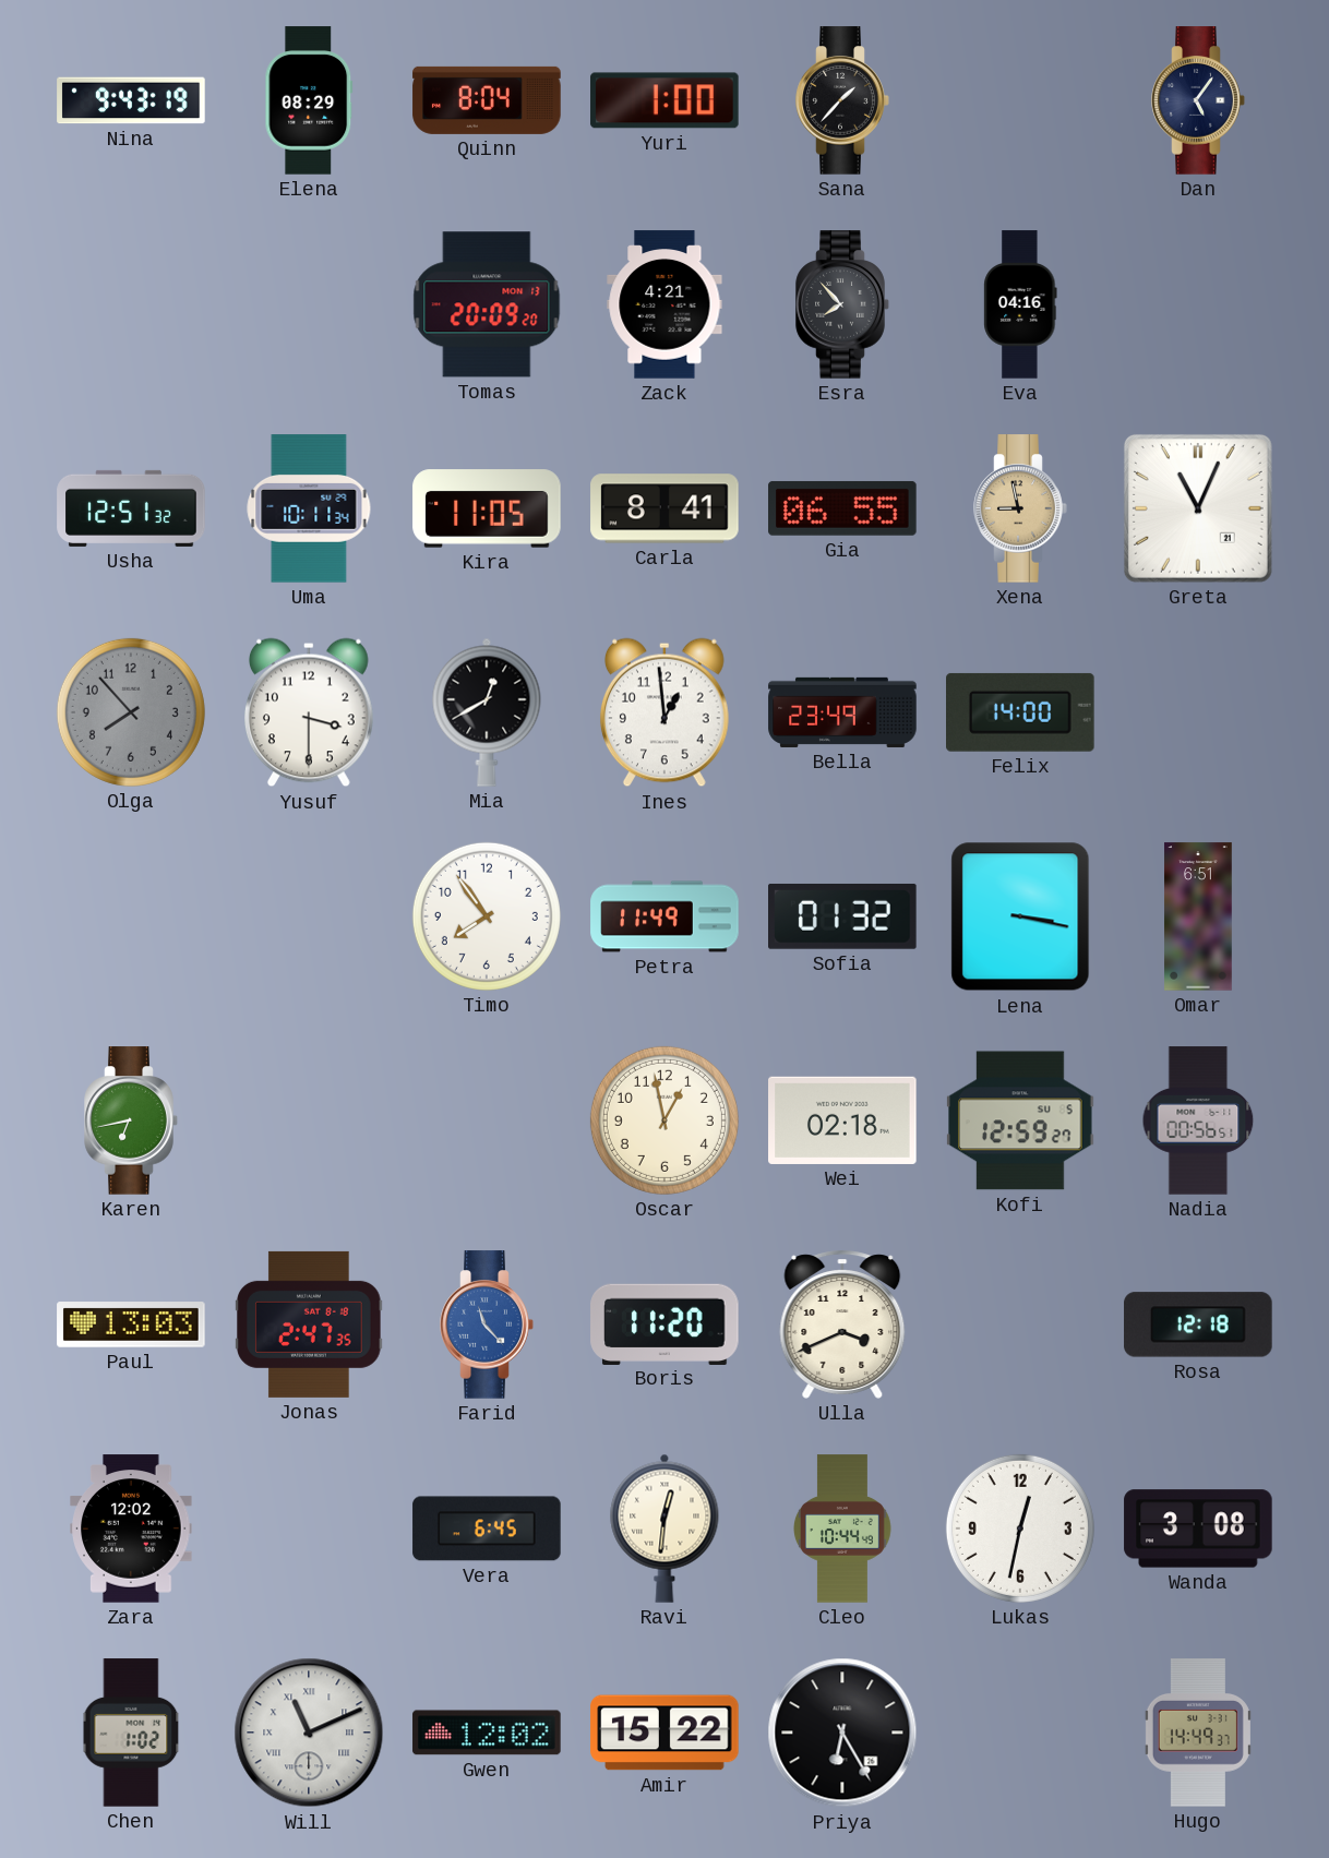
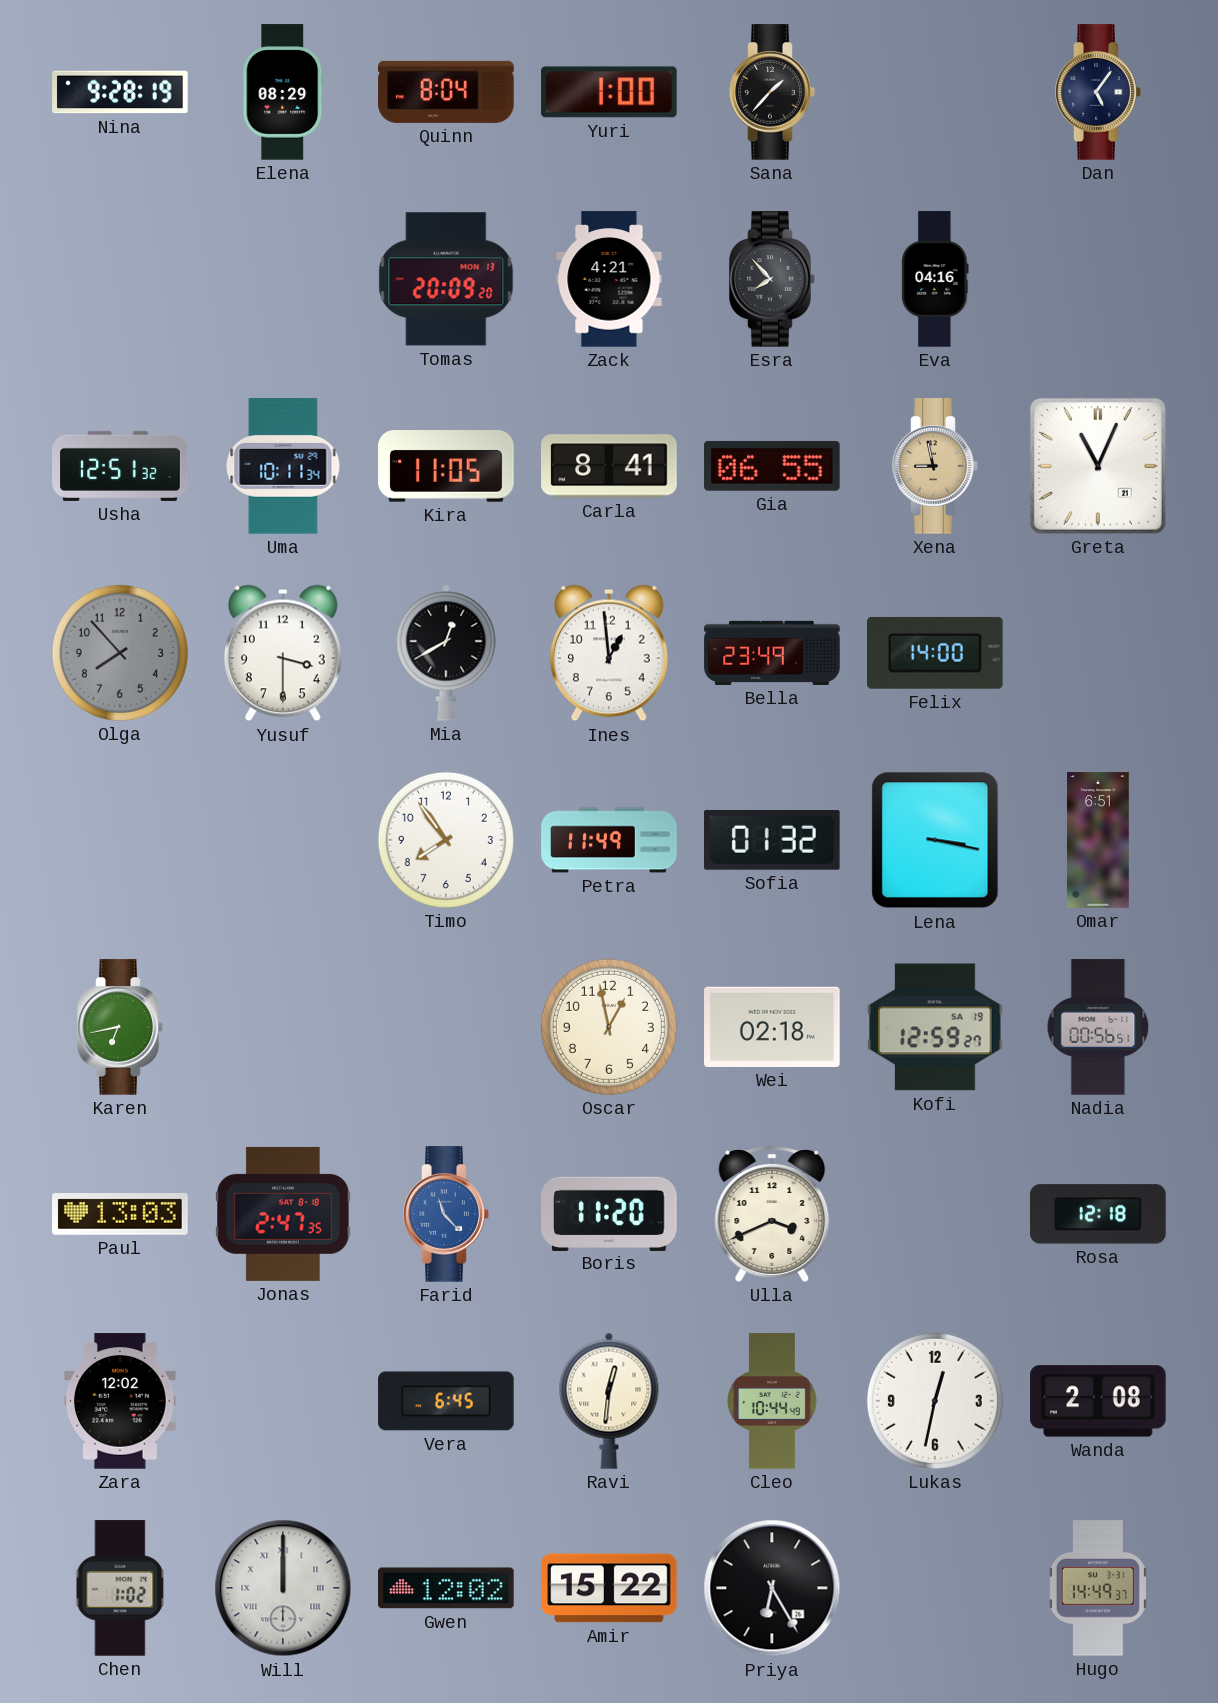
Nina: 9:43 -> 9:28
Kofi date: SU 5 -> SA 19
Wanda: 3:08 -> 2:08
Will: 11:11 -> 12:00
